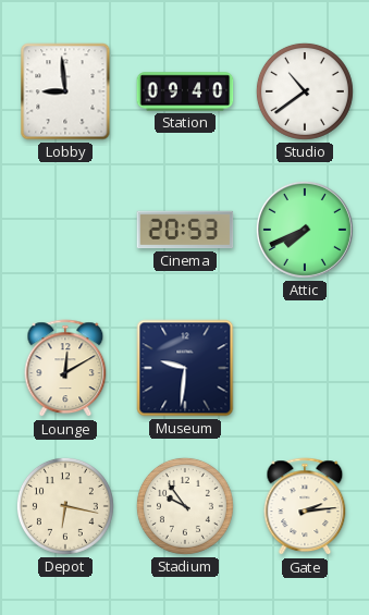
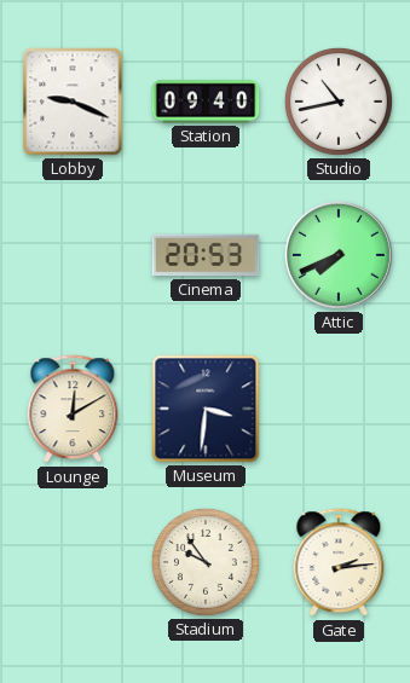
Lobby: 8:59 -> 9:19
Studio: 10:39 -> 10:43
Museum: 9:31 -> 3:31
Depot: 6:17 -> none
